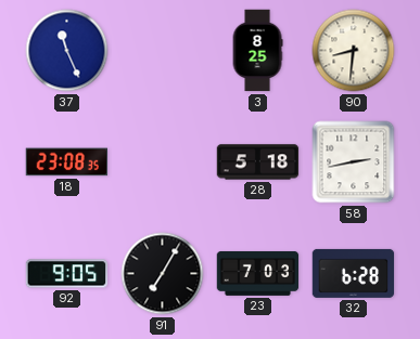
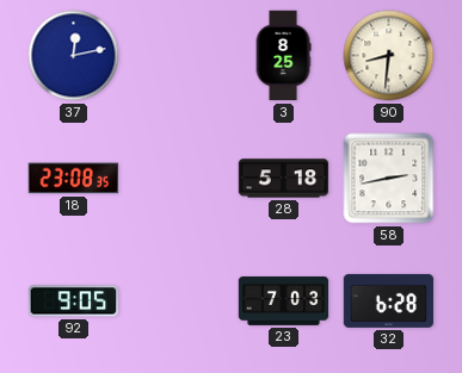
37: 11:26 -> 12:13
91: 7:05 -> none
